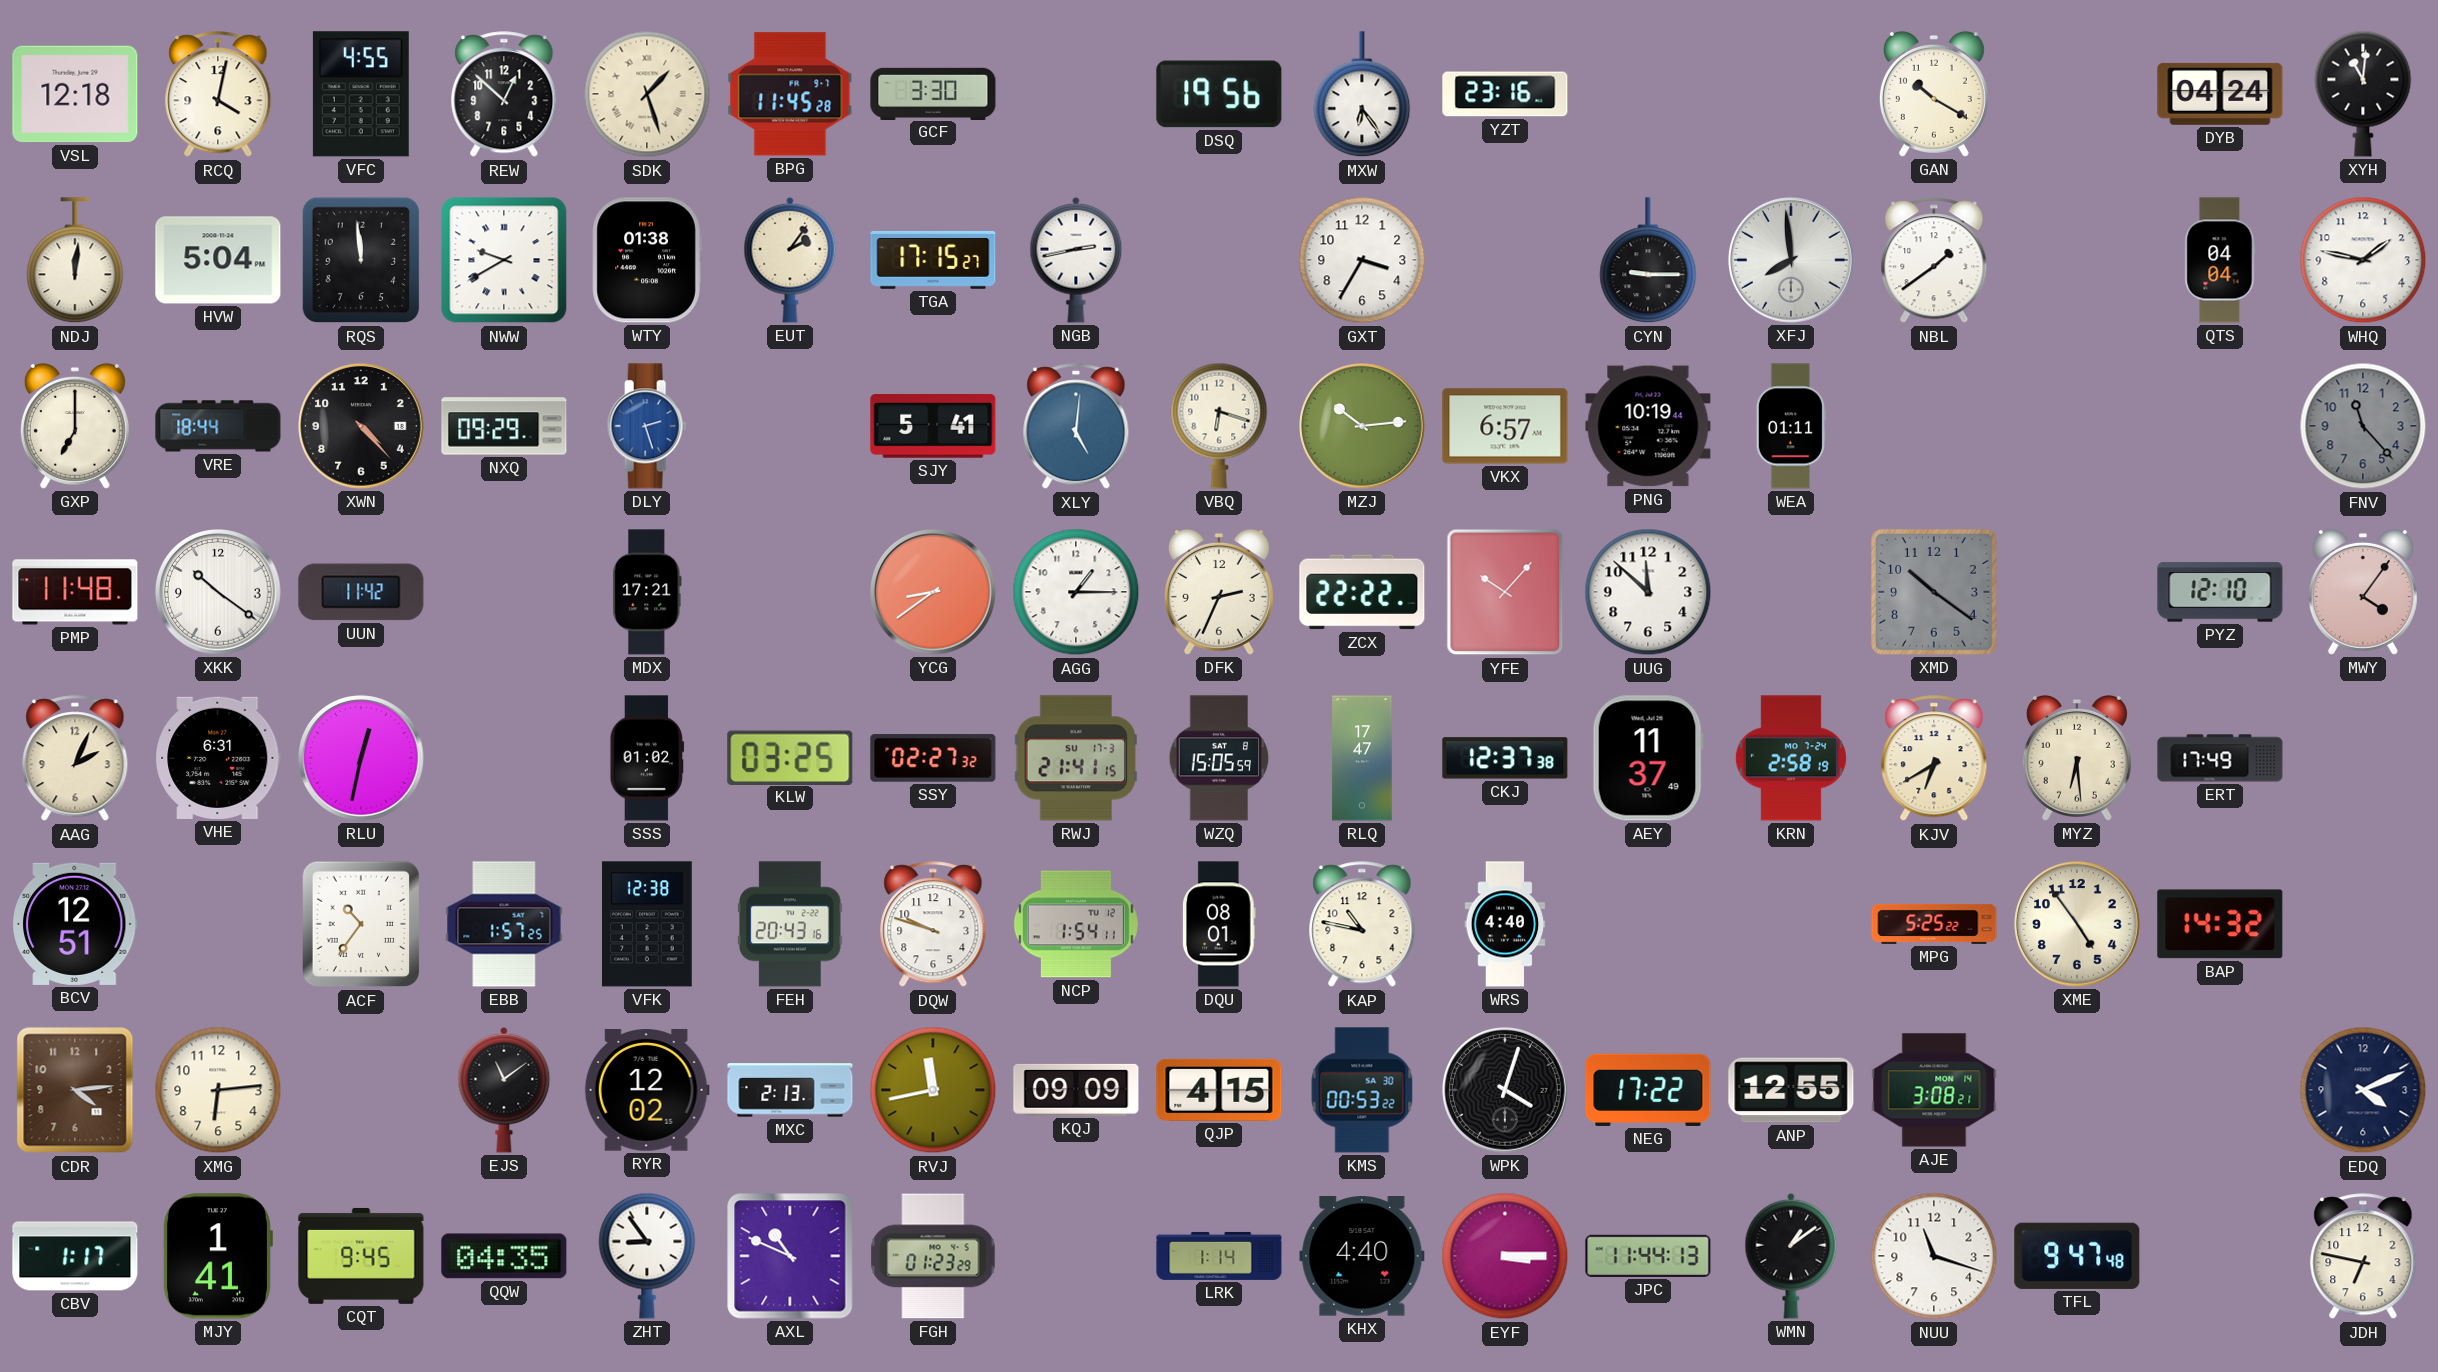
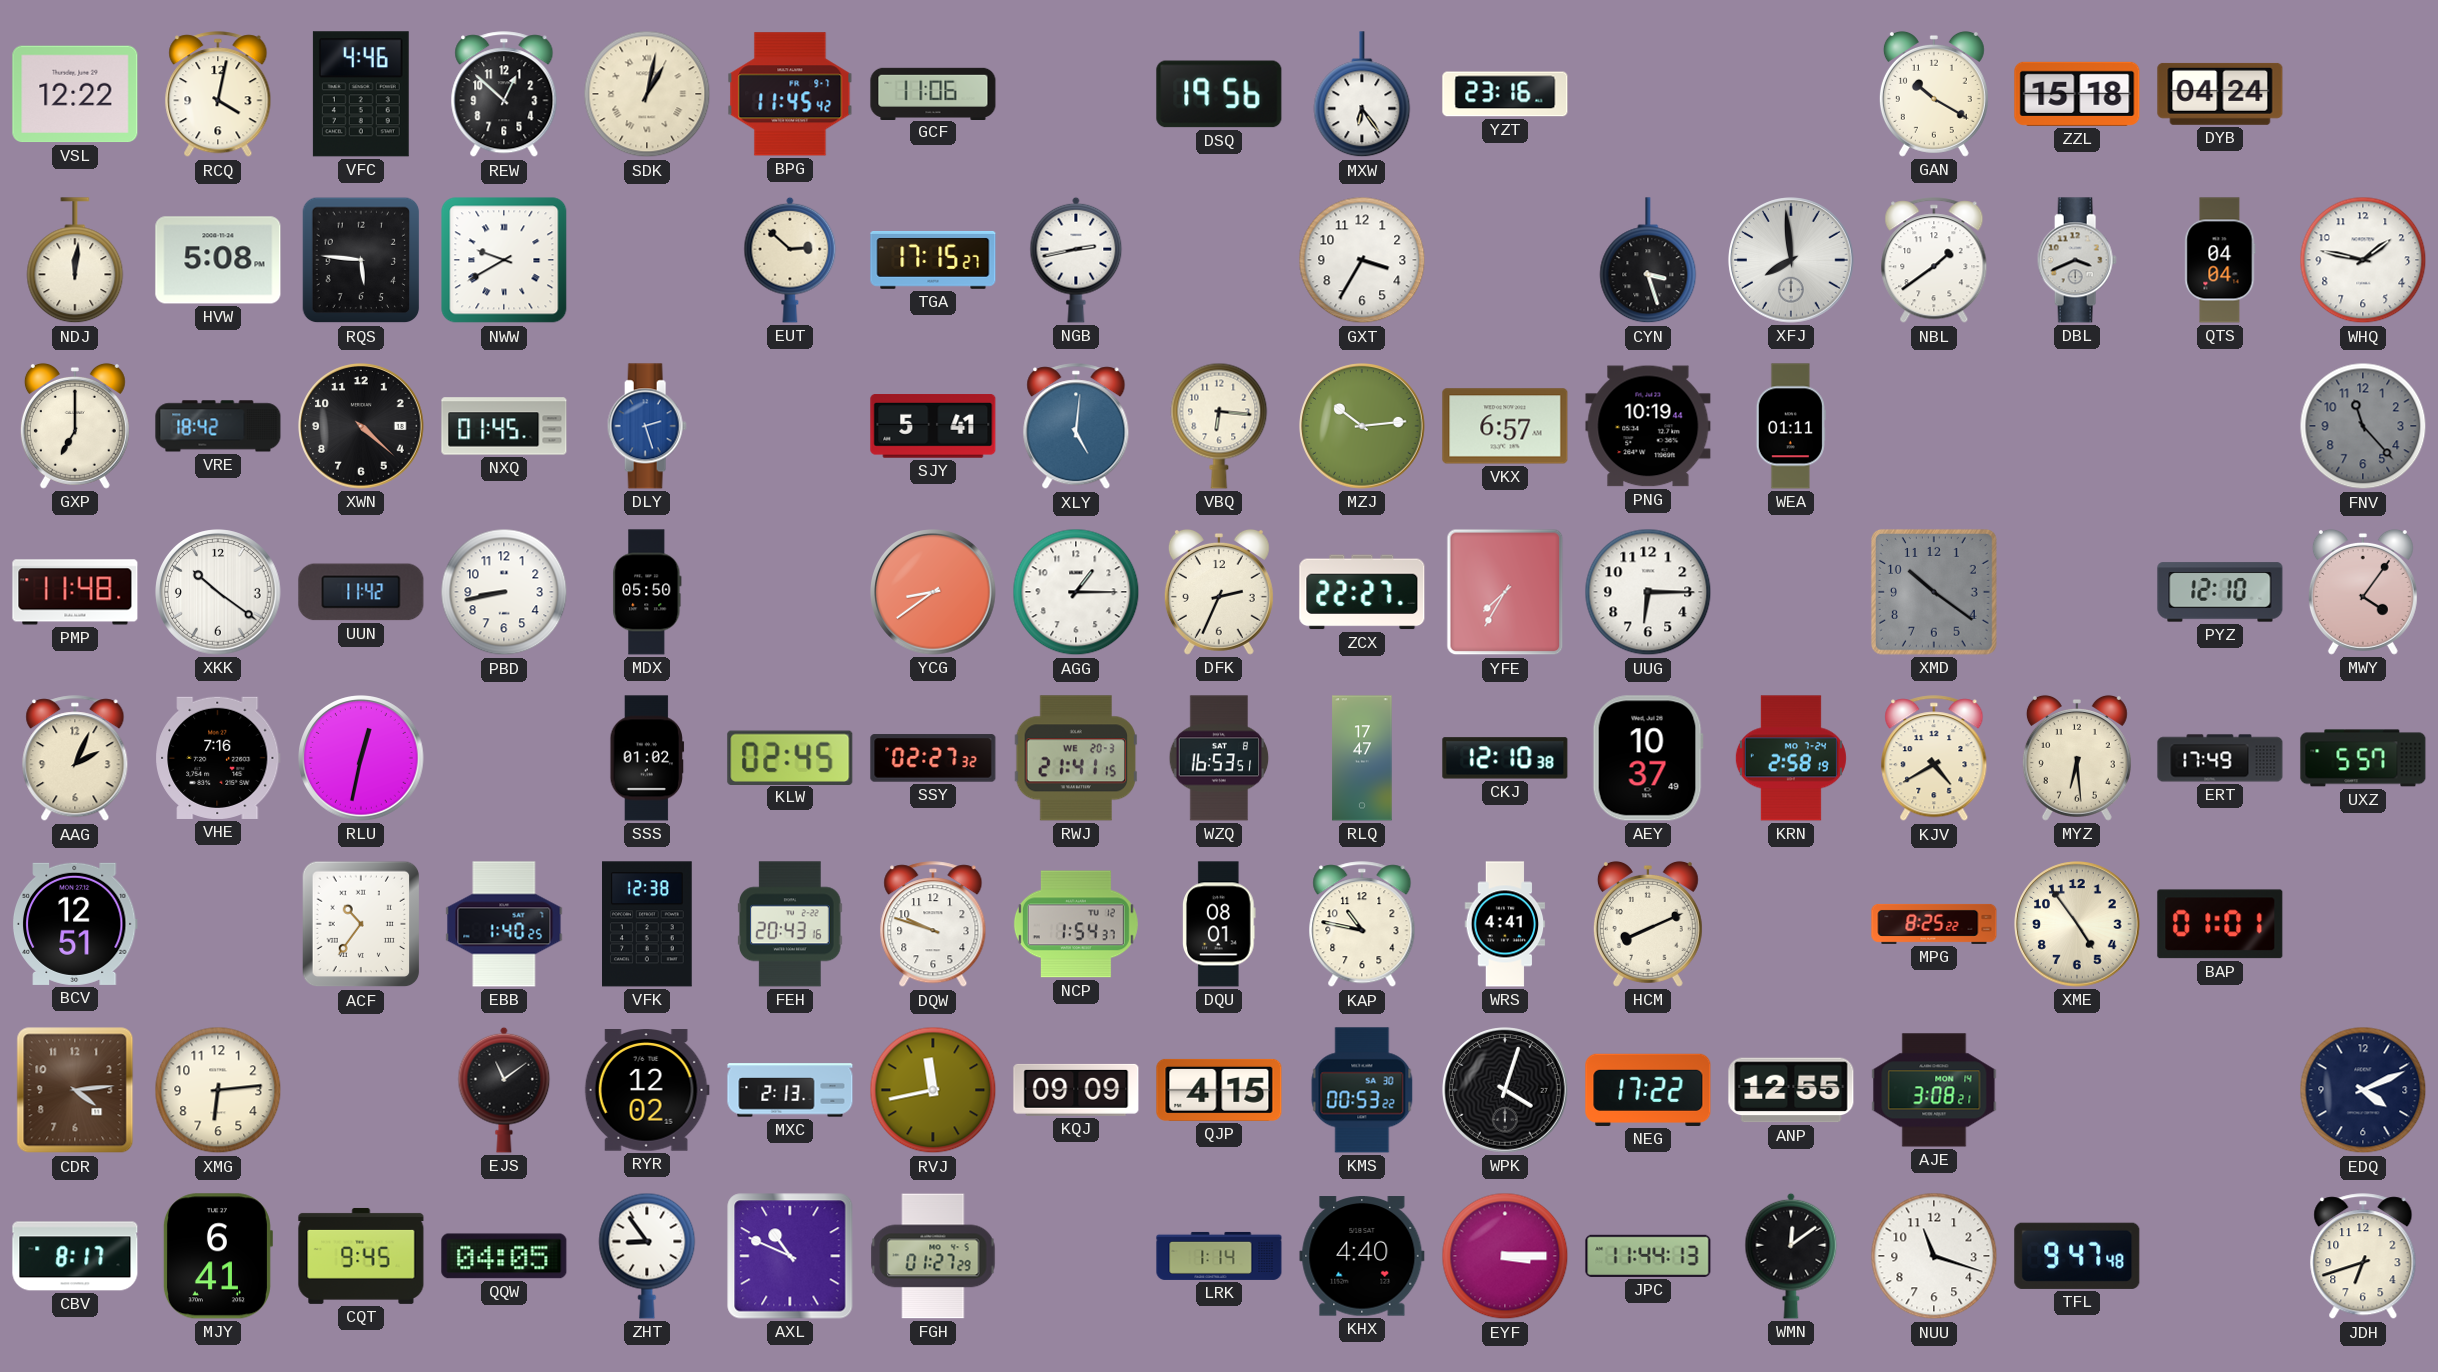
VSL: 12:18 -> 12:22
VFC: 4:55 -> 4:46
SDK: 1:27 -> 1:02
BPG: 11:45:28 -> 11:45:42
GCF: 3:30 -> 11:06
ZZL: none -> 15:18
XYH: 11:01 -> none
HVW: 5:04 -> 5:08
RQS: 11:59 -> 5:46
WTY: 01:38 -> none
EUT: 2:06 -> 2:52
CYN: 9:15 -> 3:27
DBL: none -> 3:41
VRE: 18:44 -> 18:42
XWN: 4:23 -> 4:22
NXQ: 09:29 -> 01:45
VBQ: 6:18 -> 6:16
PBD: none -> 8:43
MDX: 17:21 -> 05:50
ZCX: 22:22 -> 22:27
YFE: 10:07 -> 7:35
UUG: 11:52 -> 6:15
VHE: 6:31 -> 7:16
KLW: 03:25 -> 02:45
RWJ date: SU 17-3 -> WE 20-3
WZQ: 15:05 -> 16:53
CKJ: 12:37 -> 12:10
AEY: 11:37 -> 10:37
KJV: 6:40 -> 4:40
UXZ: none -> 5:57
EBB: 1:57 -> 1:40
NCP: 1:54:11 -> 1:54:37
WRS: 4:40 -> 4:41
HCM: none -> 8:11
MPG: 5:25 -> 8:25
BAP: 14:32 -> 01:01
CBV: 1:17 -> 8:17
MJY: 1:41 -> 6:41
QQW: 04:35 -> 04:05
FGH: 01:23 -> 01:27
WMN: 1:09 -> 12:09
JDH: 6:47 -> 6:42
